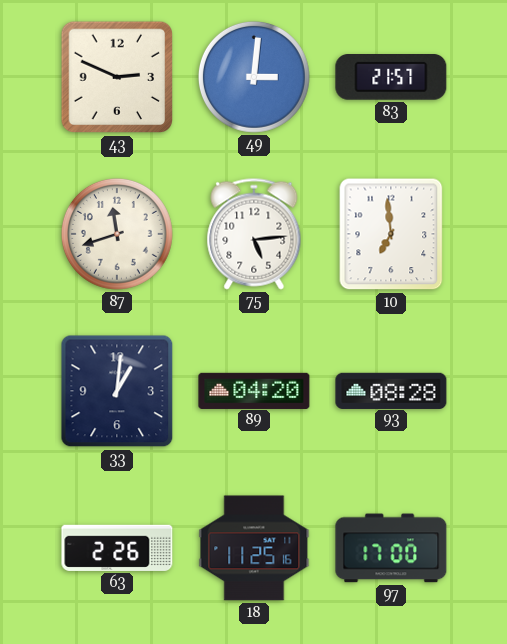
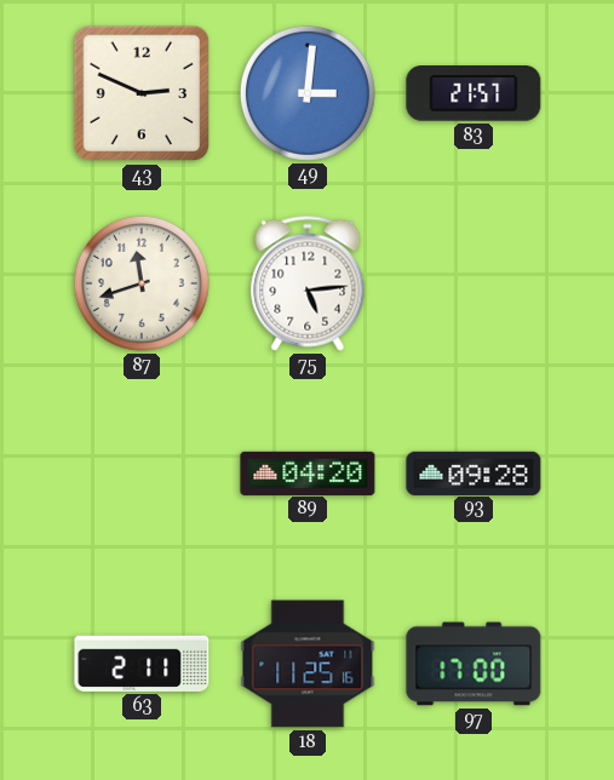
10: 6:59 -> none
33: 1:01 -> none
93: 08:28 -> 09:28
63: 2:26 -> 2:11
